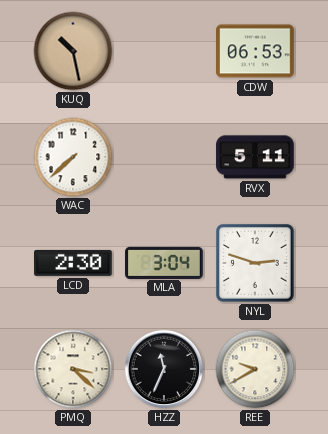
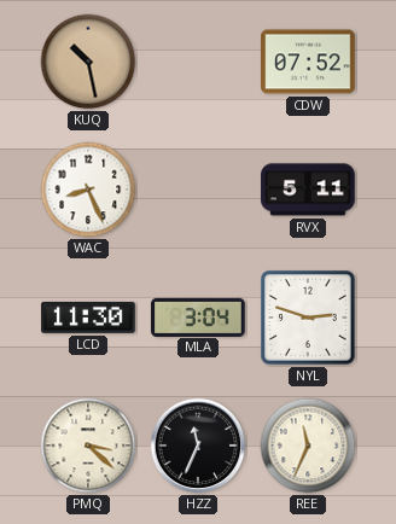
CDW: 06:53 -> 07:52
WAC: 7:38 -> 8:26
LCD: 2:30 -> 11:30
REE: 9:40 -> 11:34
